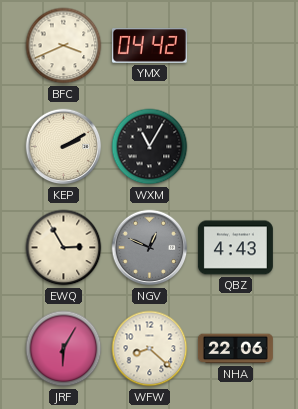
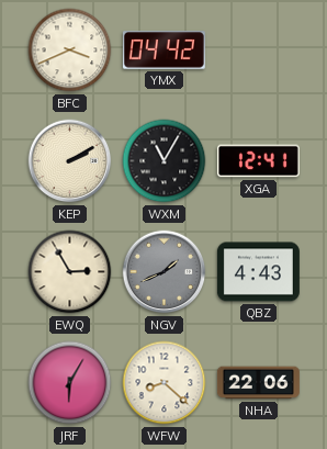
XGA: none -> 12:41
NGV: 12:49 -> 1:41
